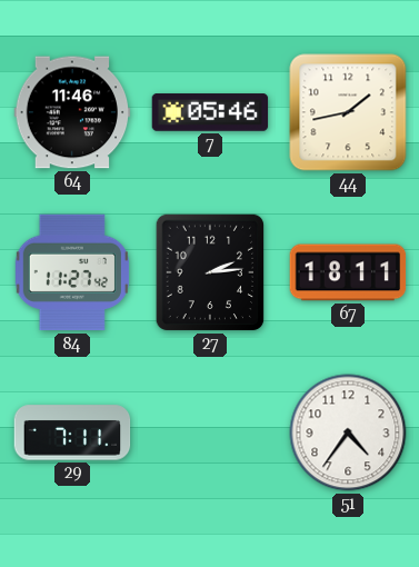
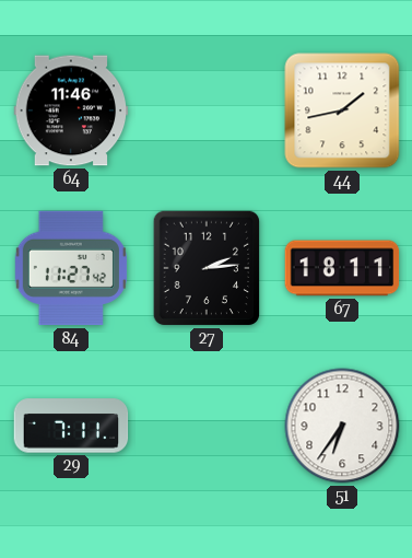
7: 05:46 -> none
51: 4:36 -> 6:36
